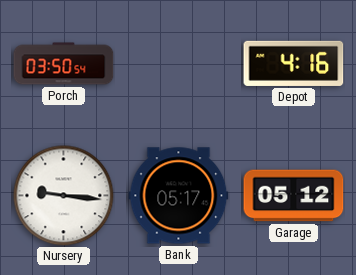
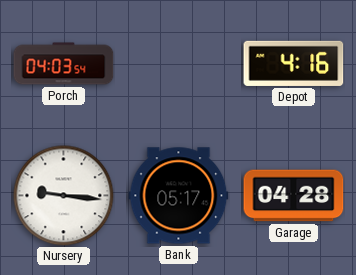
Porch: 03:50 -> 04:03
Garage: 05:12 -> 04:28
